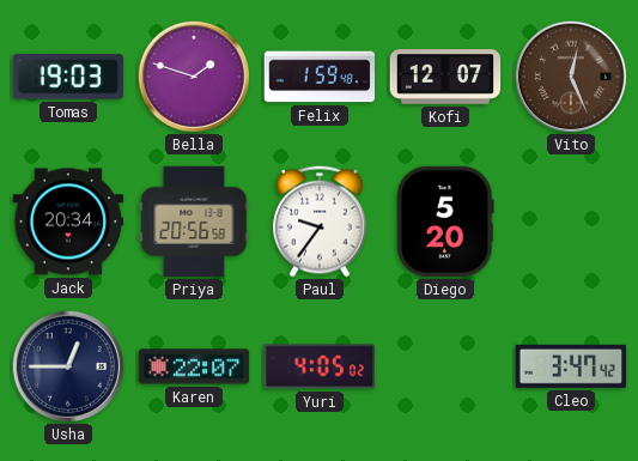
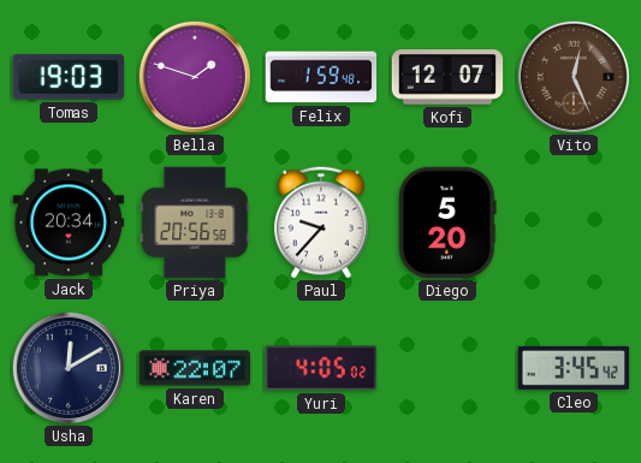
Paul: 9:36 -> 9:37
Usha: 12:45 -> 12:10
Cleo: 3:47 -> 3:45
